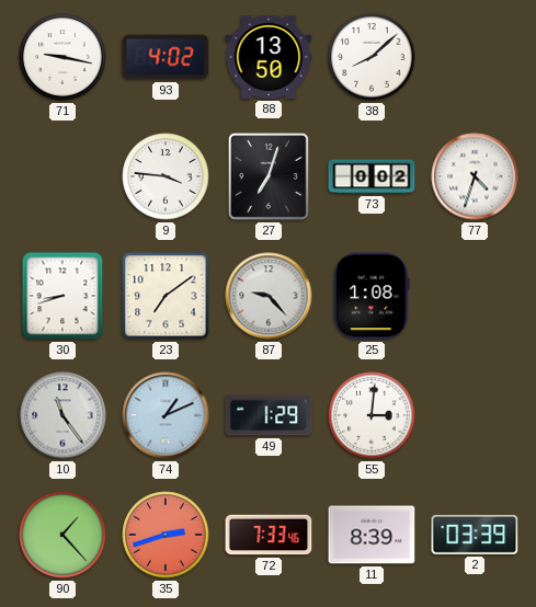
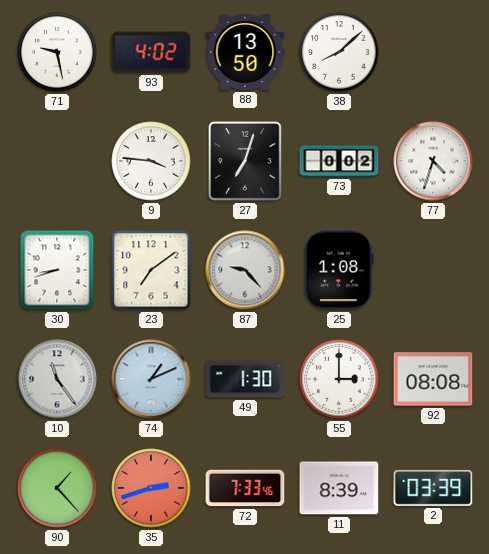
71: 9:17 -> 9:28
49: 1:29 -> 1:30
55: 3:01 -> 3:00
92: none -> 08:08
